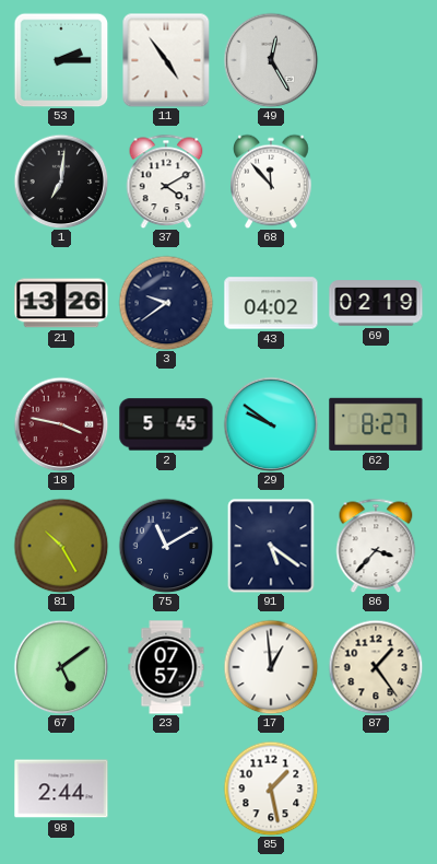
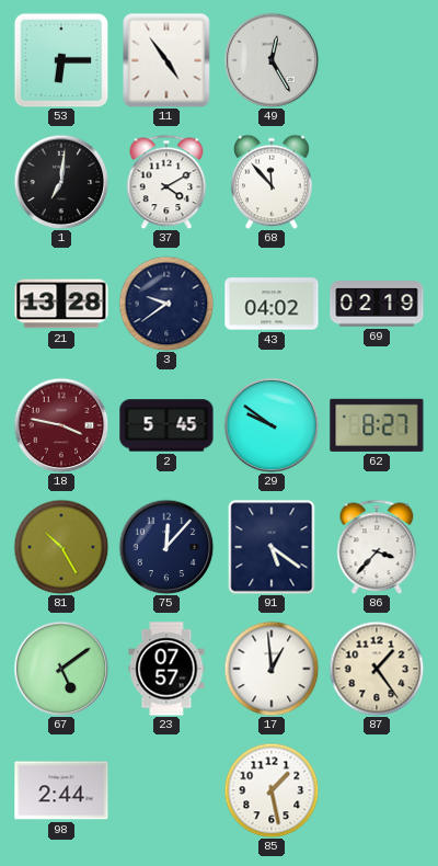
53: 2:15 -> 6:15
21: 13:26 -> 13:28
75: 11:10 -> 12:07
